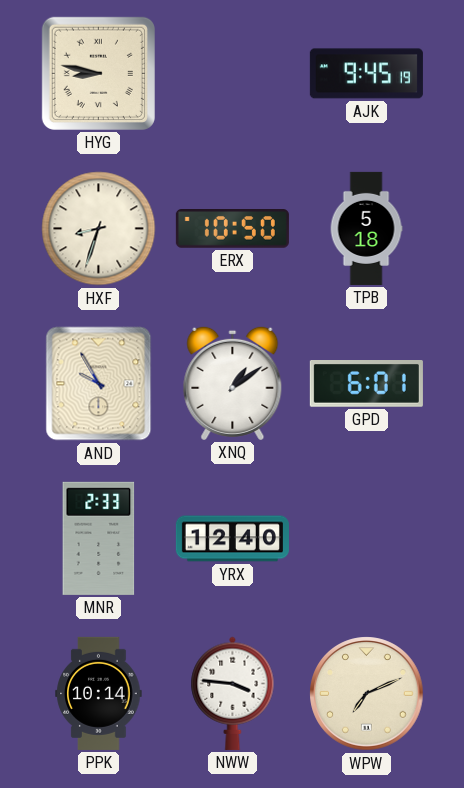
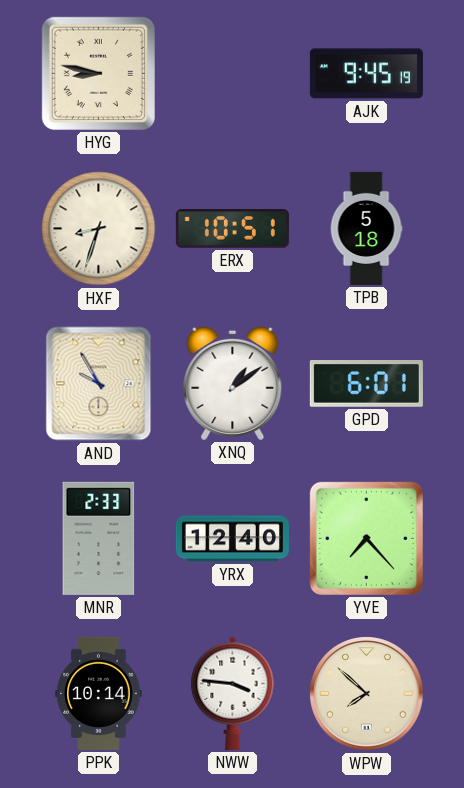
ERX: 10:50 -> 10:51
YVE: none -> 7:23
WPW: 7:11 -> 7:52
